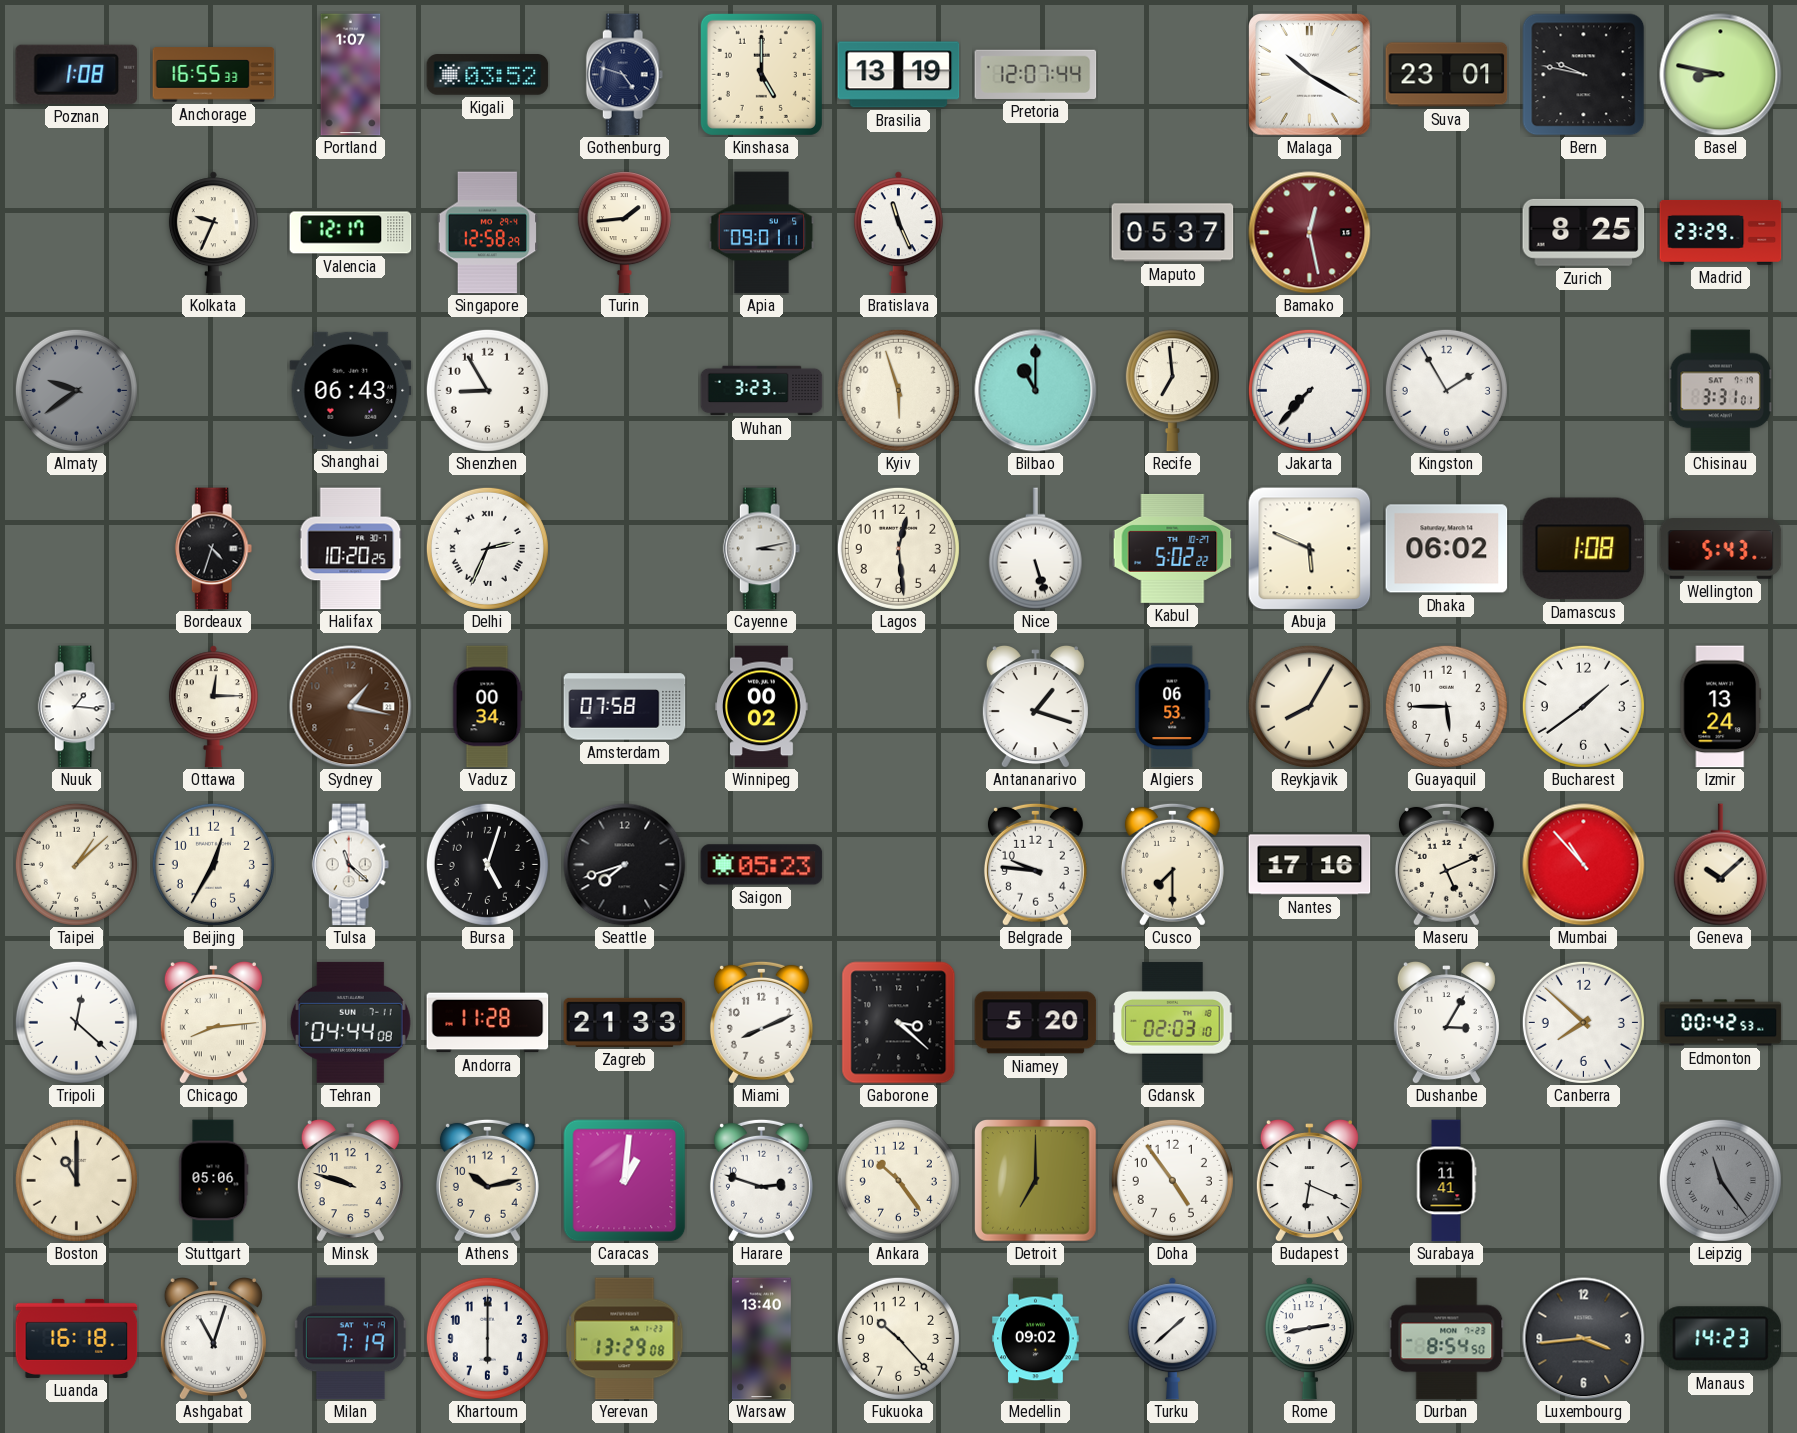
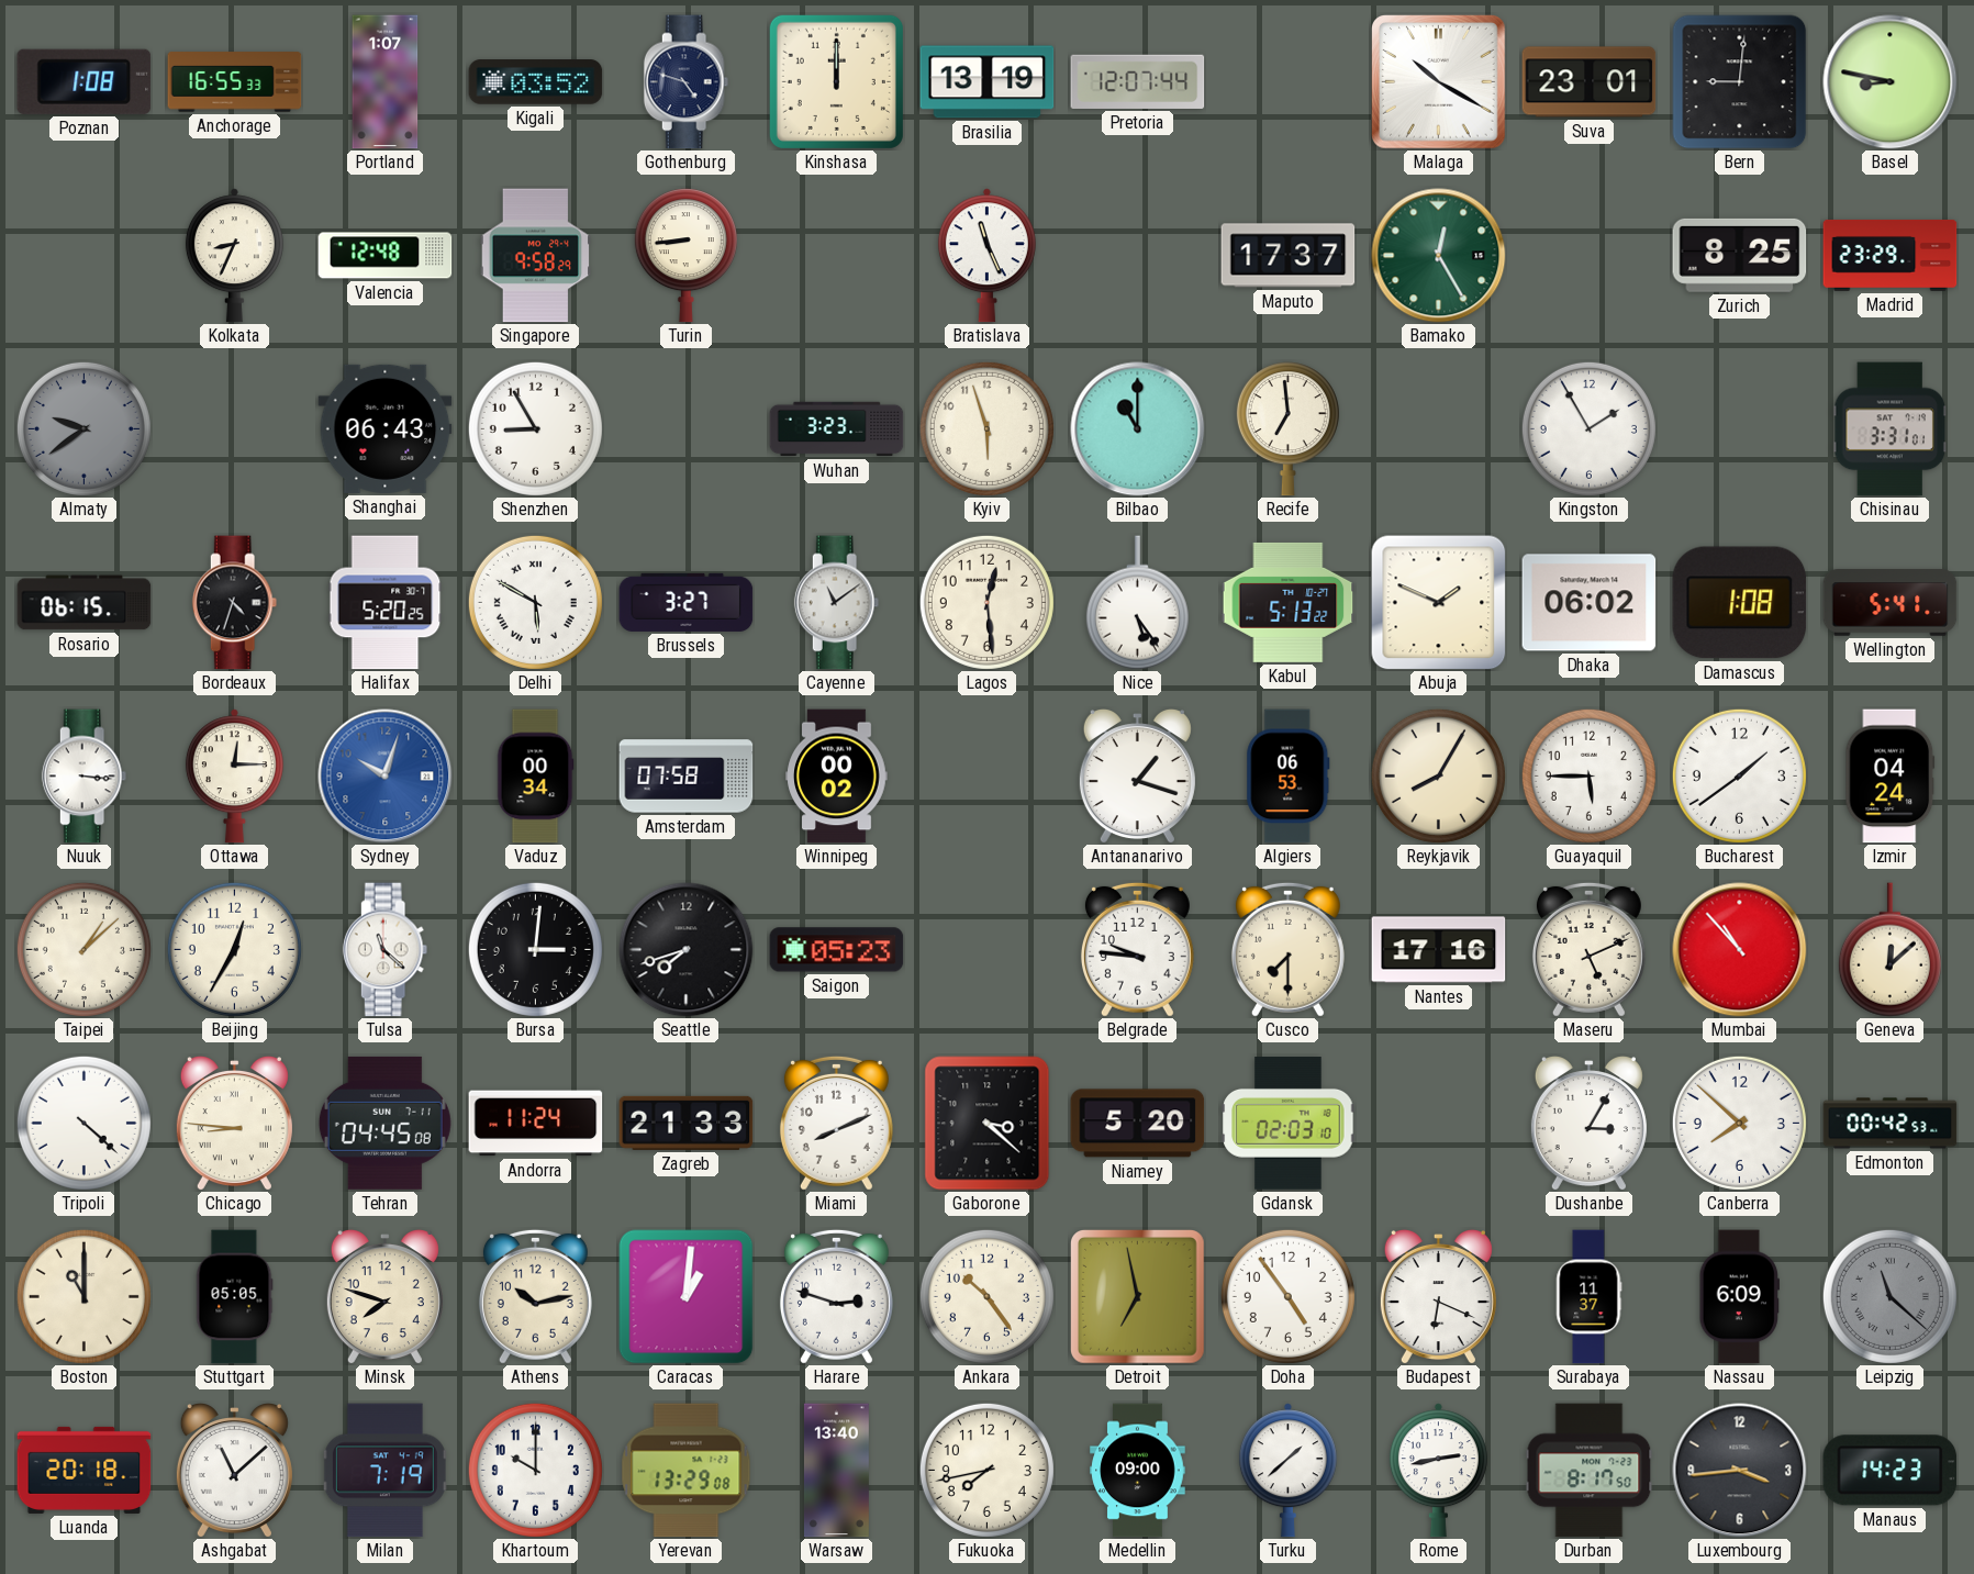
Kinshasa: 5:00 -> 12:00
Bern: 9:47 -> 9:01
Kolkata: 9:34 -> 8:34
Valencia: 12:17 -> 12:48
Singapore: 12:58 -> 9:58
Turin: 1:44 -> 8:44
Apia: 09:01 -> none
Maputo: 05:37 -> 17:37
Bamako: 12:28 -> 12:25
Bamako dial: burgundy -> green
Jakarta: 7:37 -> none
Rosario: none -> 06:15
Halifax: 10:20 -> 5:20
Delhi: 2:34 -> 5:50
Brussels: none -> 3:27
Cayenne: 3:13 -> 11:09
Nice: 5:27 -> 5:24
Kabul: 5:02 -> 5:13
Abuja: 5:49 -> 1:49
Wellington: 5:43 -> 5:41
Nuuk: 1:16 -> 3:16
Sydney: 1:17 -> 10:03
Sydney dial: brown -> blue
Izmir: 13:24 -> 04:24
Bursa: 5:03 -> 3:01
Geneva: 10:08 -> 12:08
Tripoli: 12:22 -> 4:22
Chicago: 8:14 -> 8:46
Tehran: 04:44 -> 04:45
Andorra: 11:28 -> 11:24
Stuttgart: 05:06 -> 05:05
Minsk: 9:48 -> 7:48
Detroit: 7:00 -> 6:58
Surabaya: 11:41 -> 11:37
Nassau: none -> 6:09
Leipzig: 11:24 -> 11:22
Luanda: 16:18 -> 20:18
Ashgabat: 11:03 -> 11:08
Khartoum: 6:00 -> 10:00
Fukuoka: 10:23 -> 7:43
Medellin: 09:02 -> 09:00
Durban: 8:54 -> 8:17
